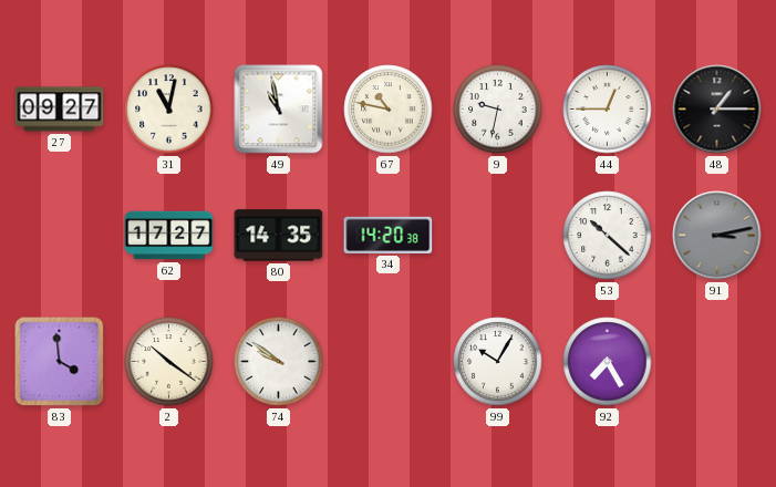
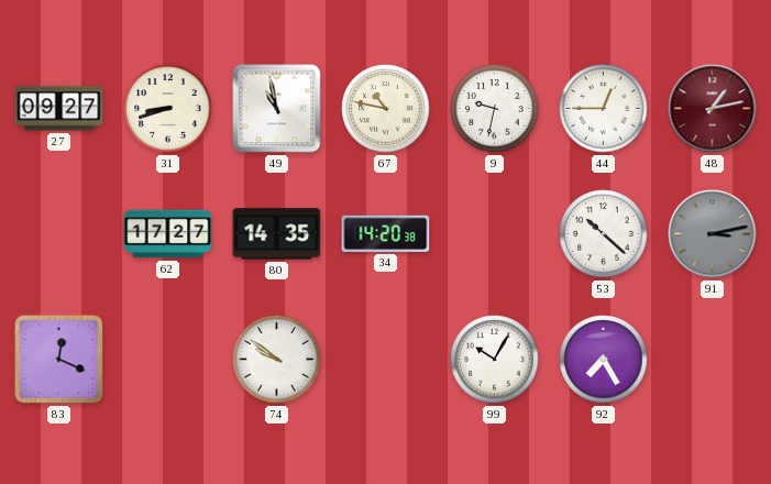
31: 11:02 -> 8:42
48: 1:15 -> 1:13
48 dial: black -> burgundy
83: 3:59 -> 12:19
2: 10:21 -> none
